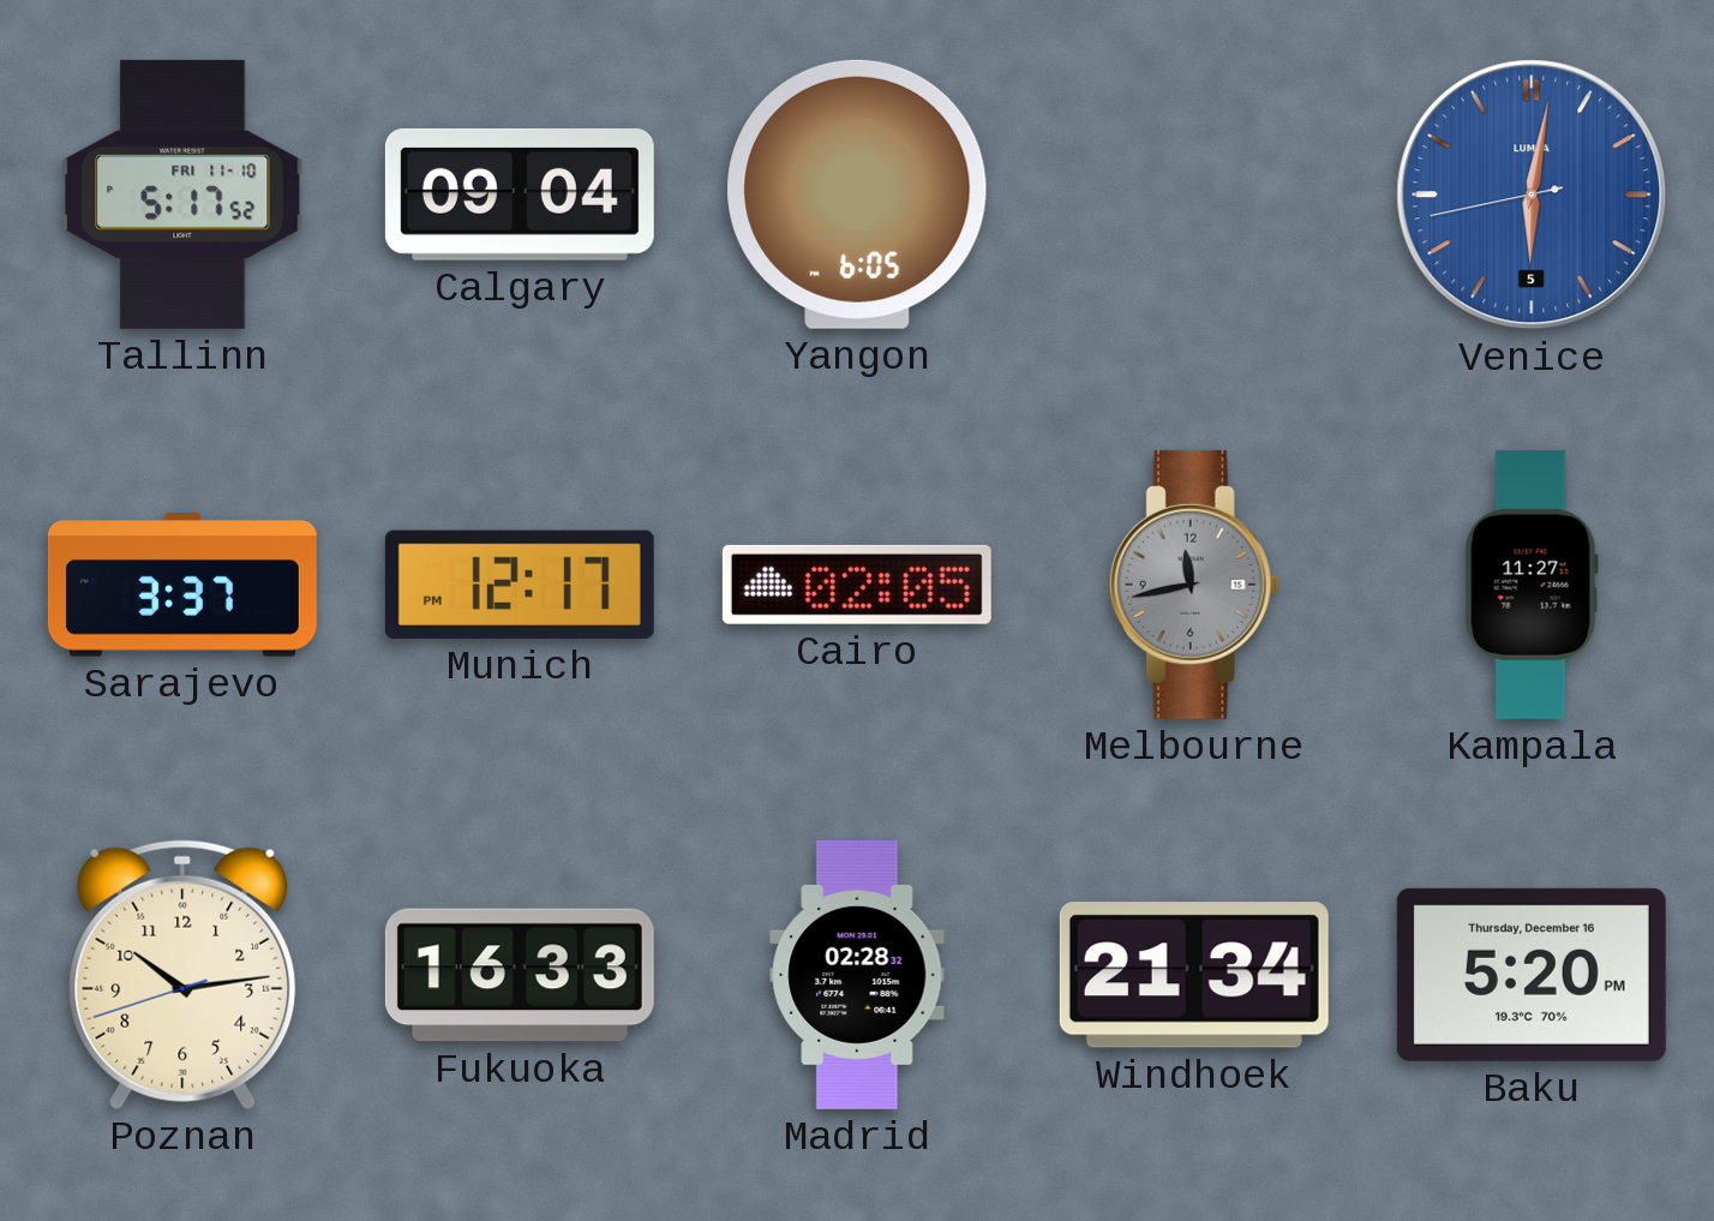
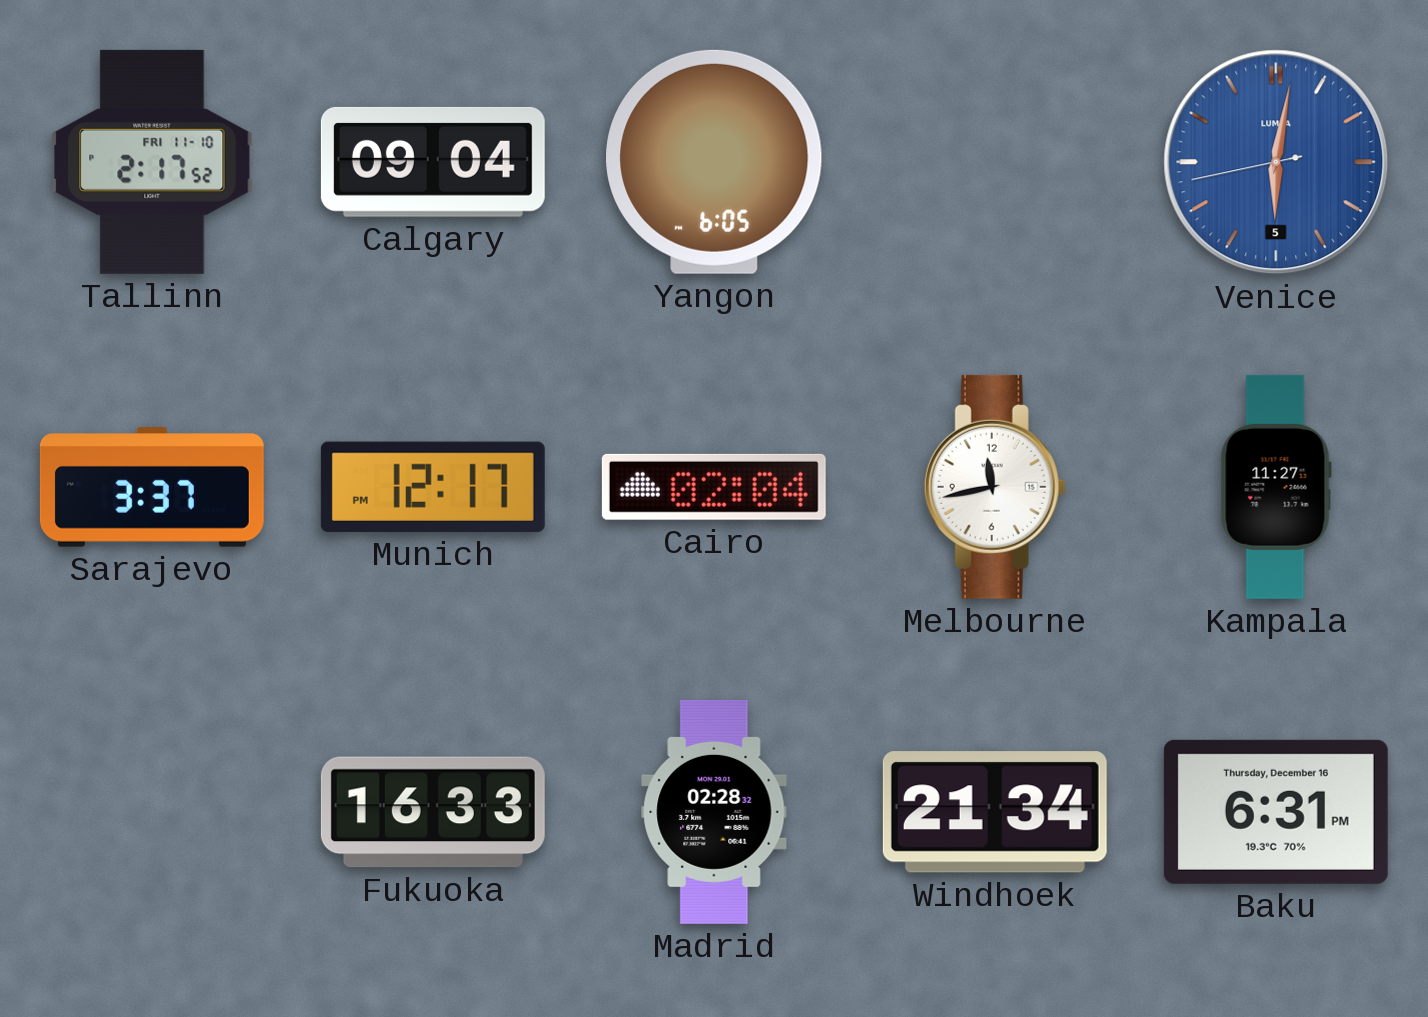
Tallinn: 5:17 -> 2:17
Cairo: 02:05 -> 02:04
Melbourne dial: grey -> white
Poznan: 10:13 -> none
Baku: 5:20 -> 6:31
